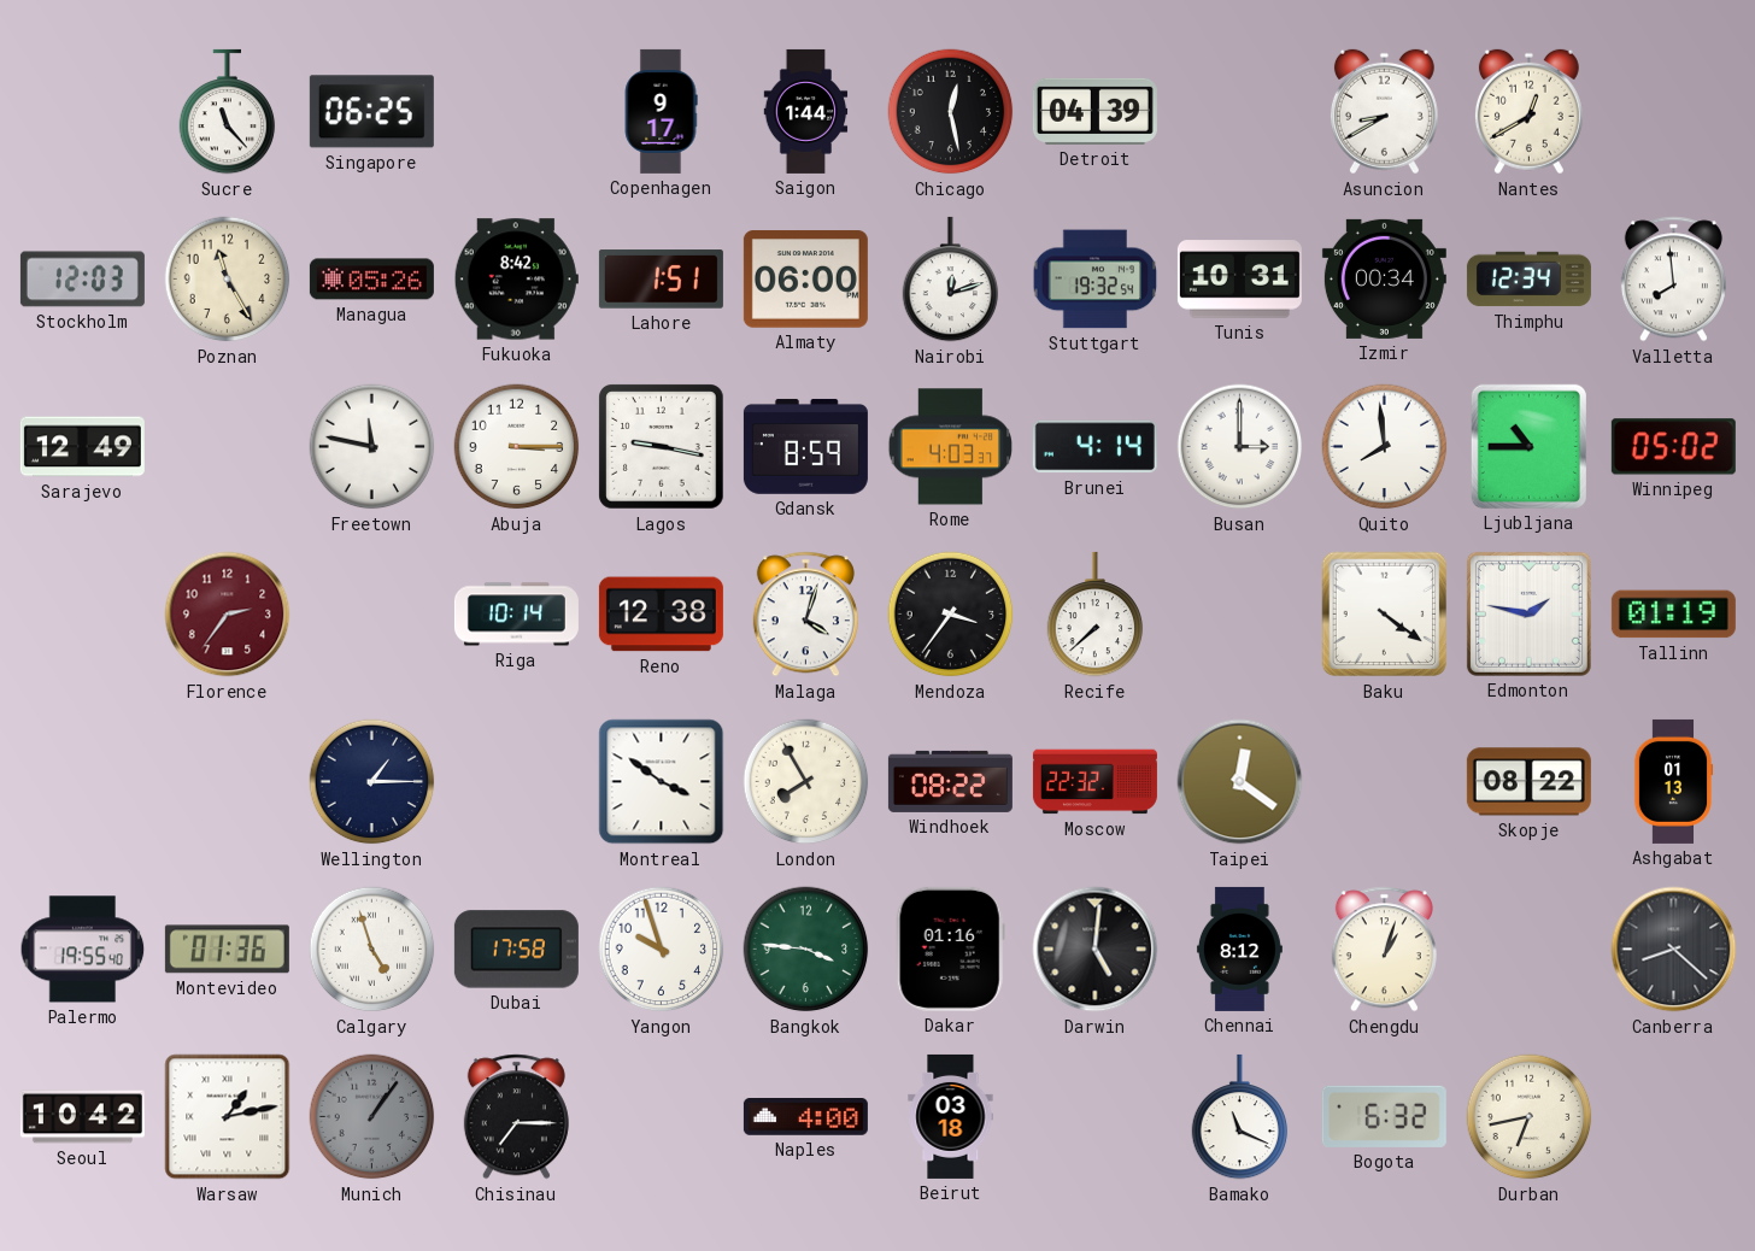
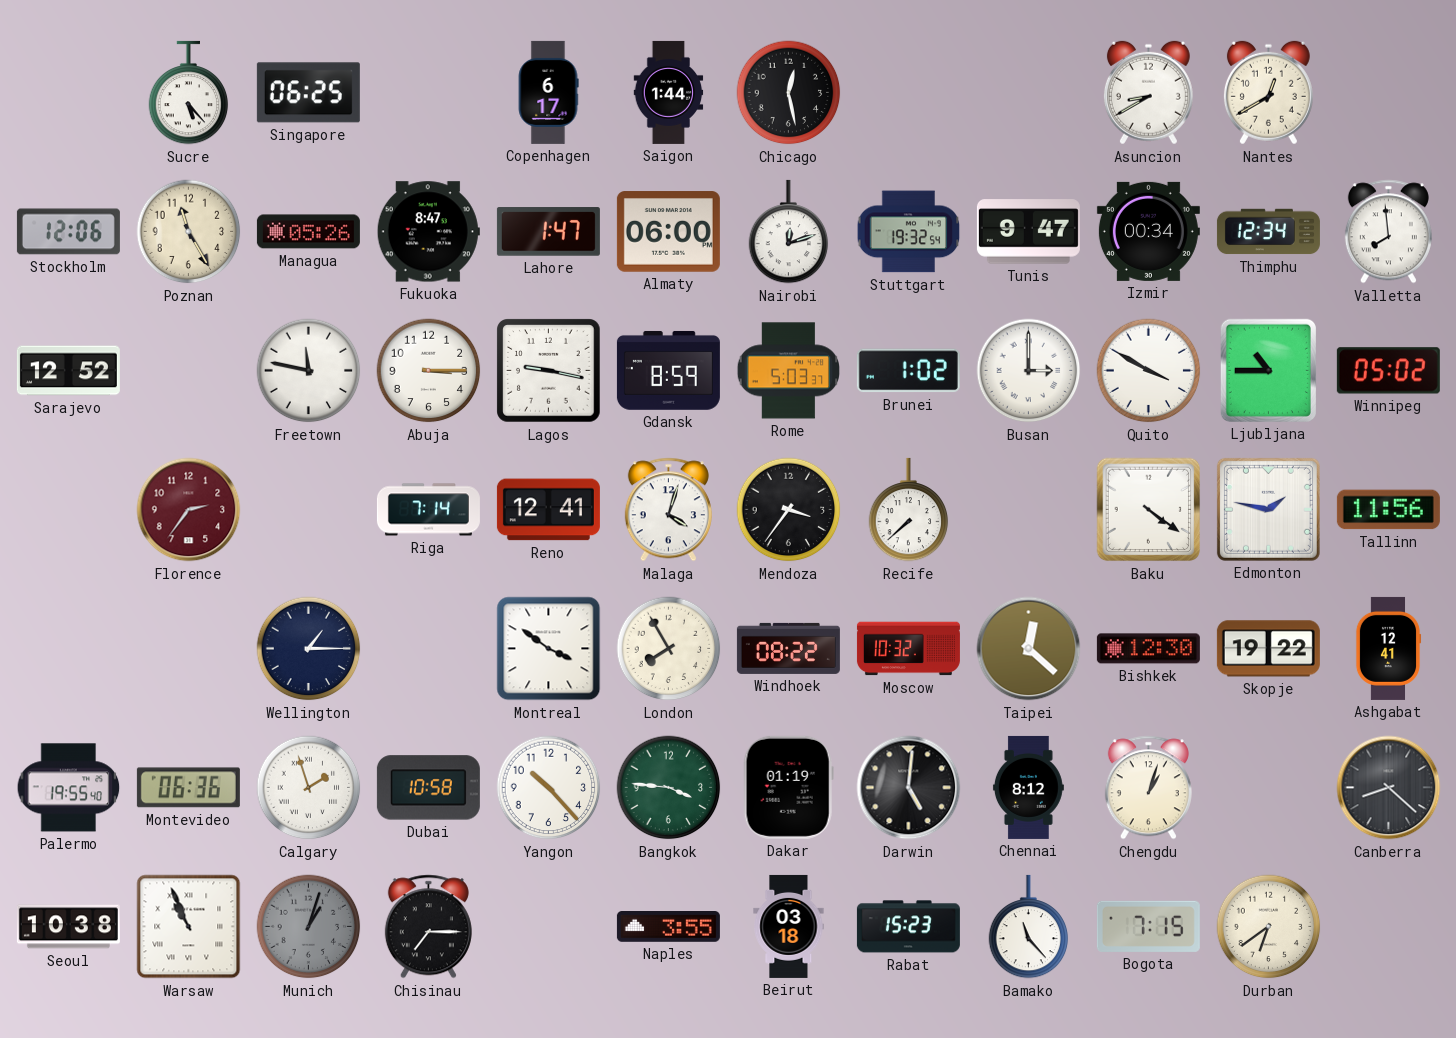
Sucre: 11:23 -> 5:23
Copenhagen: 9:17 -> 6:17
Detroit: 04:39 -> none
Stockholm: 12:03 -> 12:06
Fukuoka: 8:42 -> 8:47
Lahore: 1:51 -> 1:47
Tunis: 10:31 -> 9:47
Sarajevo: 12:49 -> 12:52
Rome: 4:03 -> 5:03
Brunei: 4:14 -> 1:02
Quito: 7:59 -> 3:50
Riga: 10:14 -> 7:14
Reno: 12:38 -> 12:41
Tallinn: 01:19 -> 11:56
Moscow: 22:32 -> 10:32
Taipei: 12:21 -> 12:22
Bishkek: none -> 12:30
Skopje: 08:22 -> 19:22
Ashgabat: 01:13 -> 12:41
Montevideo: 01:36 -> 06:36
Calgary: 4:57 -> 1:57
Dubai: 17:58 -> 10:58
Yangon: 9:57 -> 10:23
Dakar: 01:16 -> 01:19
Seoul: 10:42 -> 10:38
Warsaw: 1:13 -> 10:56
Munich: 1:06 -> 1:03
Naples: 4:00 -> 3:55
Rabat: none -> 15:23
Bamako: 11:19 -> 11:23
Bogota: 6:32 -> 7:15
Durban: 6:43 -> 6:39
